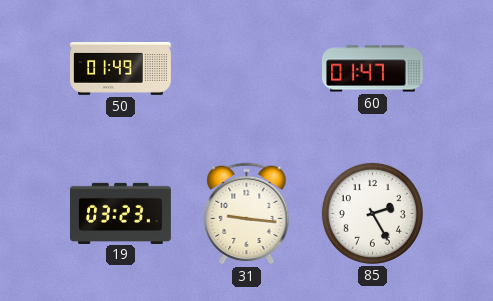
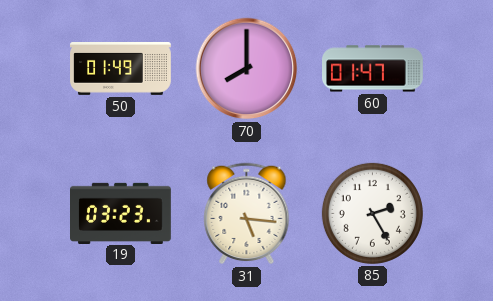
70: none -> 8:00
31: 9:16 -> 5:16
